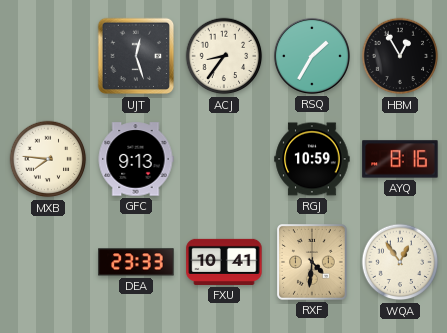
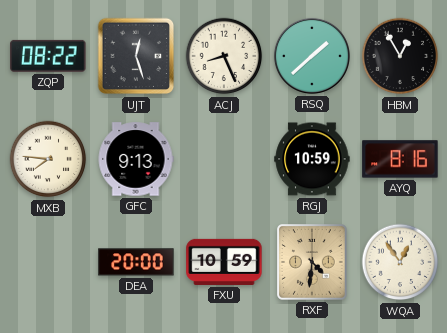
ZQP: none -> 08:22
ACJ: 8:36 -> 8:26
RSQ: 1:35 -> 1:38
DEA: 23:33 -> 20:00
FXU: 10:41 -> 10:59
